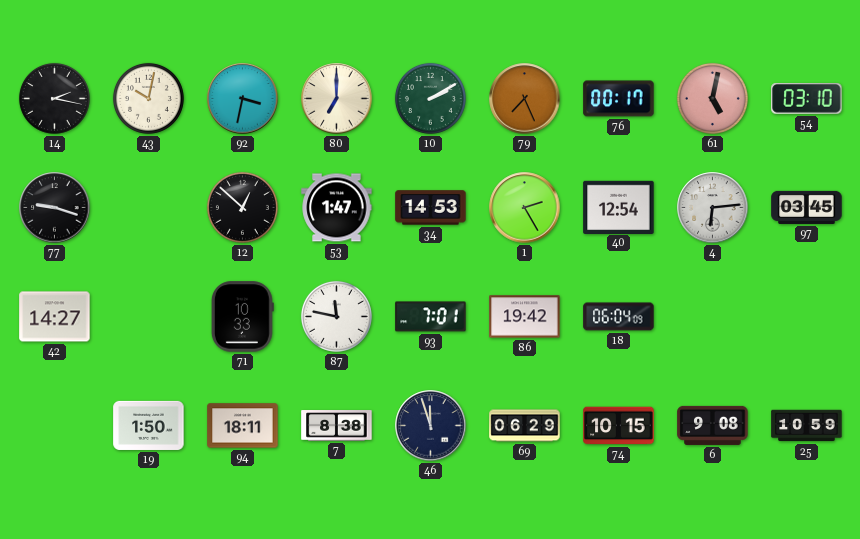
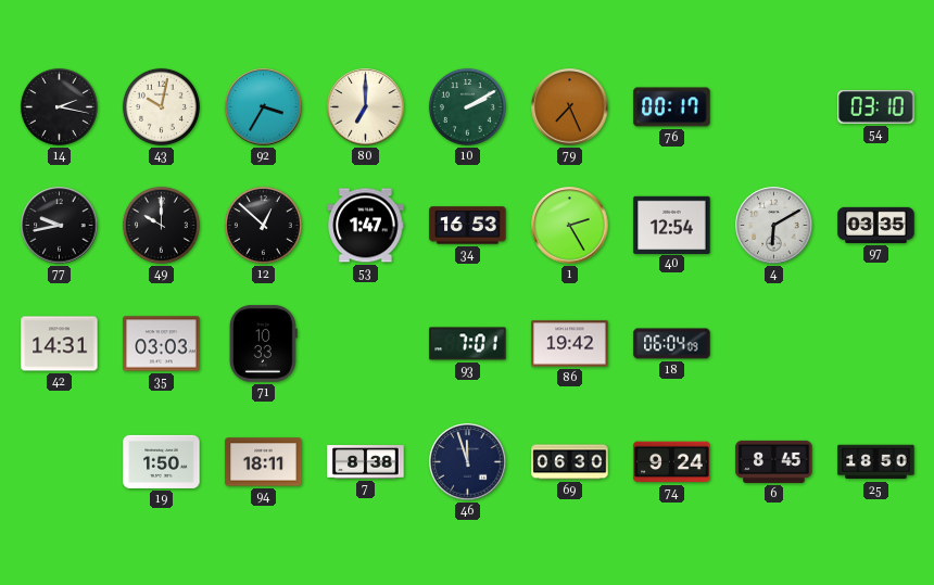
92: 3:32 -> 3:35
61: 5:02 -> none
77: 9:18 -> 9:43
49: none -> 10:00
34: 14:53 -> 16:53
4: 6:14 -> 6:10
97: 03:45 -> 03:35
42: 14:27 -> 14:31
35: none -> 03:03
87: 11:47 -> none
69: 06:29 -> 06:30
74: 10:15 -> 9:24
6: 9:08 -> 8:45
25: 10:59 -> 18:50
